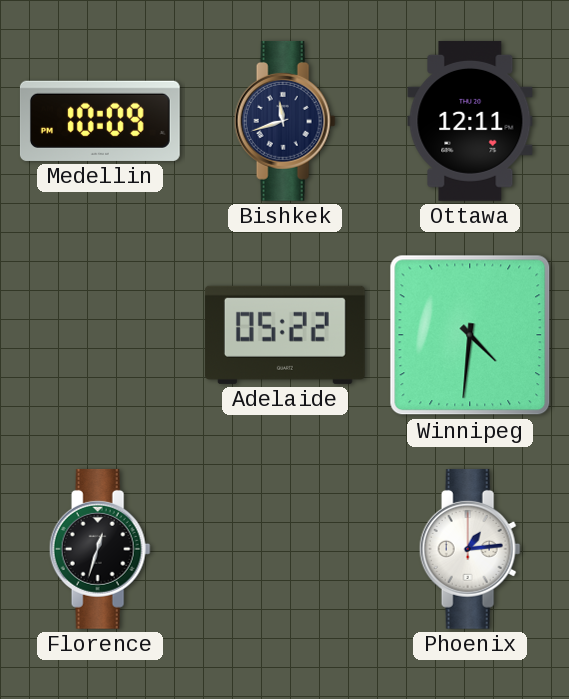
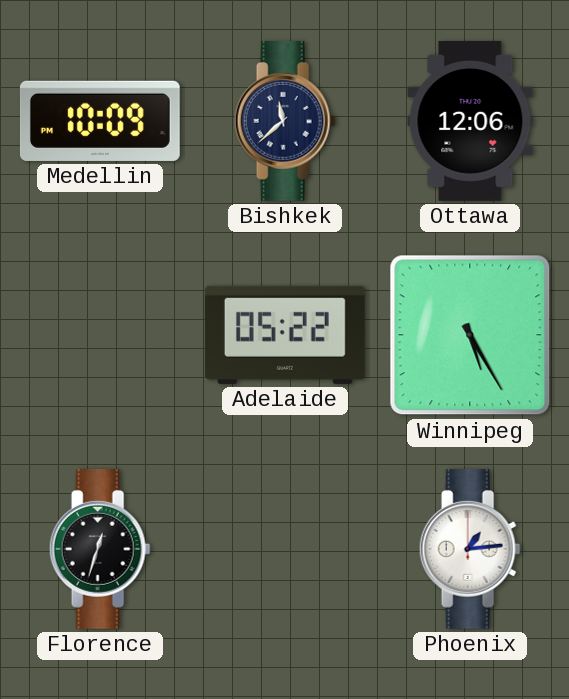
Bishkek: 11:42 -> 11:38
Ottawa: 12:11 -> 12:06
Winnipeg: 4:31 -> 5:25
